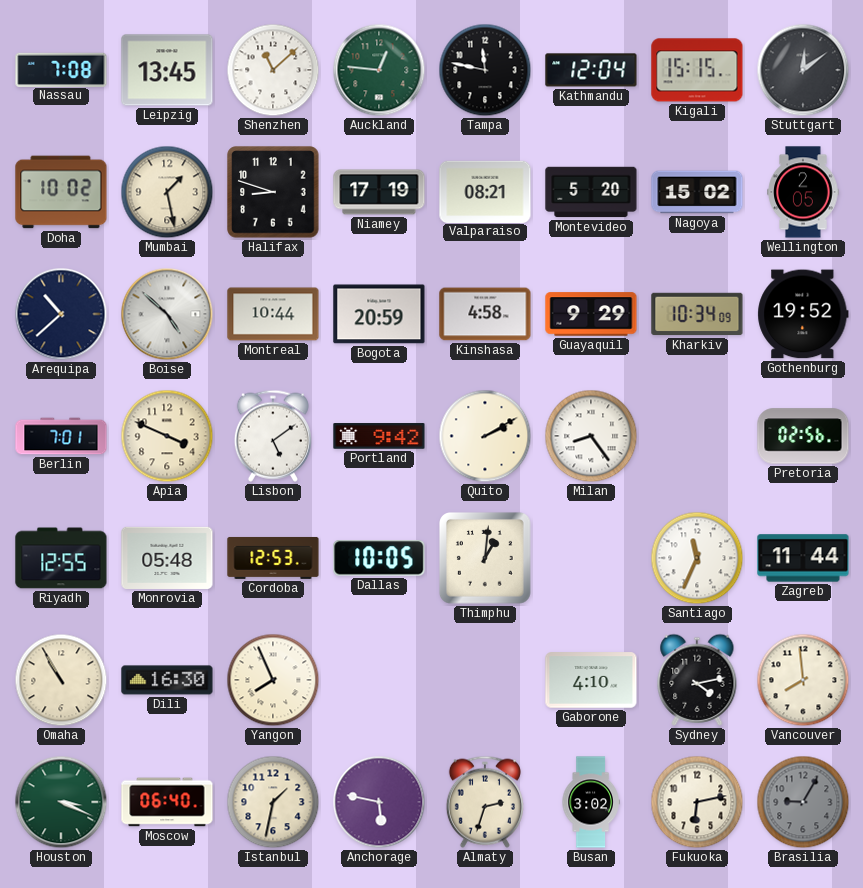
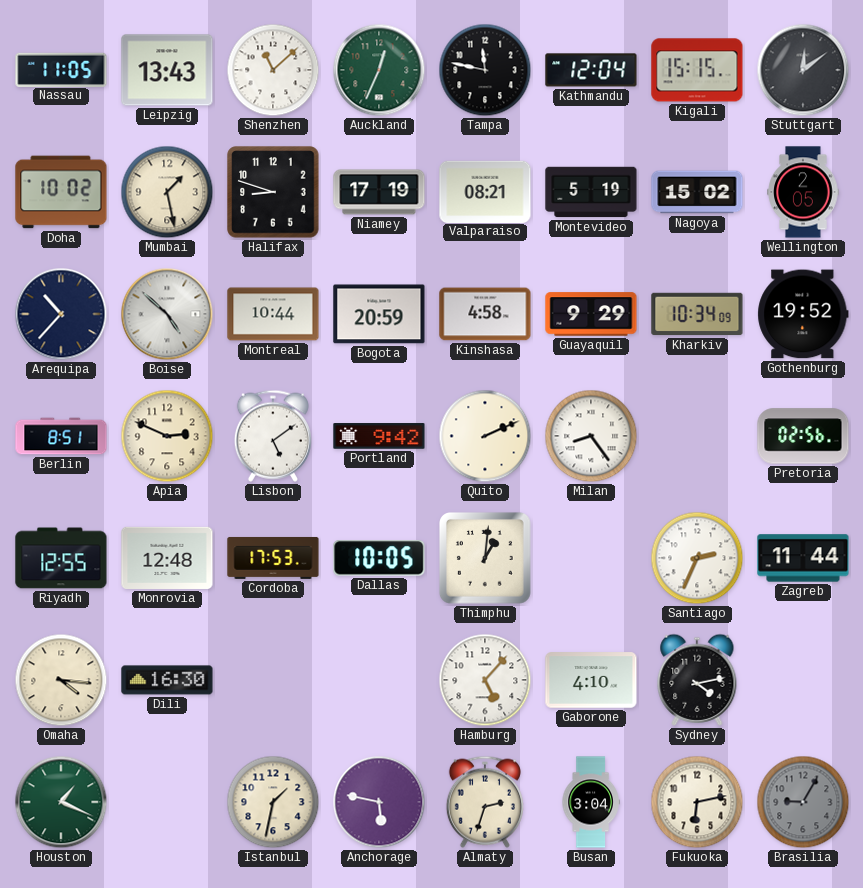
Nassau: 7:08 -> 11:05
Leipzig: 13:45 -> 13:43
Auckland: 12:46 -> 12:34
Montevideo: 5:20 -> 5:19
Arequipa: 10:38 -> 10:37
Berlin: 7:01 -> 8:51
Apia: 3:49 -> 2:49
Quito: 2:10 -> 2:11
Monrovia: 05:48 -> 12:48
Cordoba: 12:53 -> 17:53
Santiago: 11:34 -> 2:34
Omaha: 10:55 -> 4:16
Yangon: 7:56 -> none
Hamburg: none -> 5:07
Vancouver: 7:59 -> none
Houston: 3:19 -> 1:19
Moscow: 06:40 -> none
Busan: 3:02 -> 3:04
